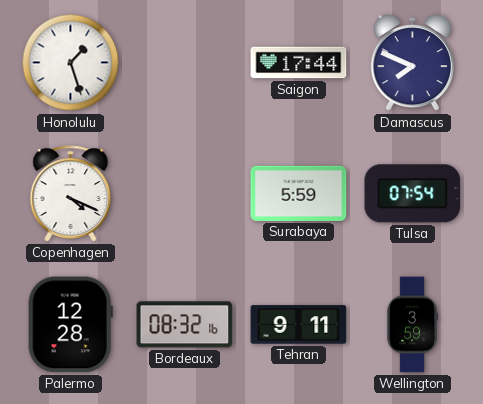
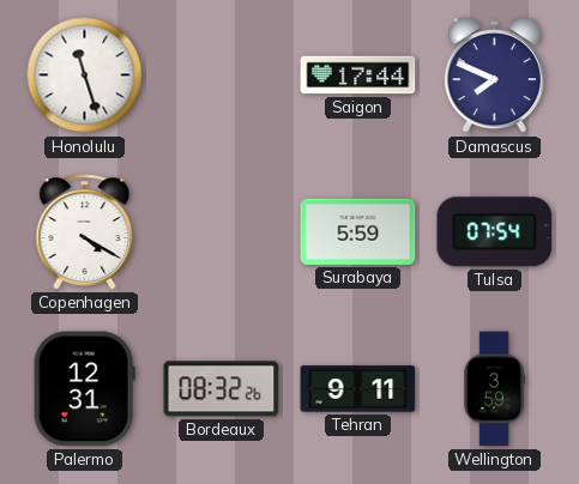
Honolulu: 1:27 -> 11:27
Copenhagen: 4:19 -> 4:20
Palermo: 12:28 -> 12:31
Bordeaux: 08:32:16 -> 08:32:26
